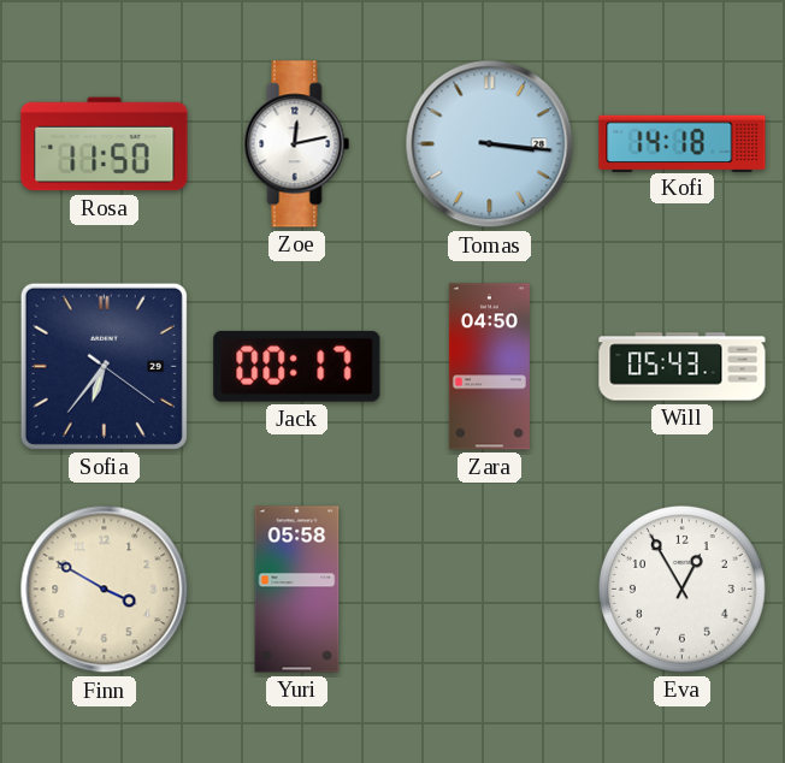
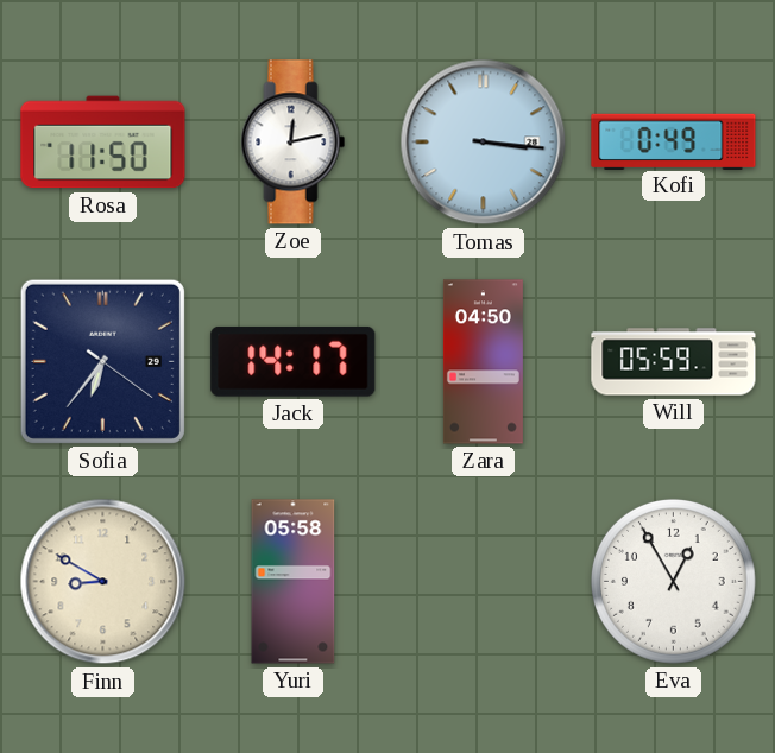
Kofi: 14:18 -> 0:49
Jack: 00:17 -> 14:17
Will: 05:43 -> 05:59
Finn: 3:50 -> 8:50
